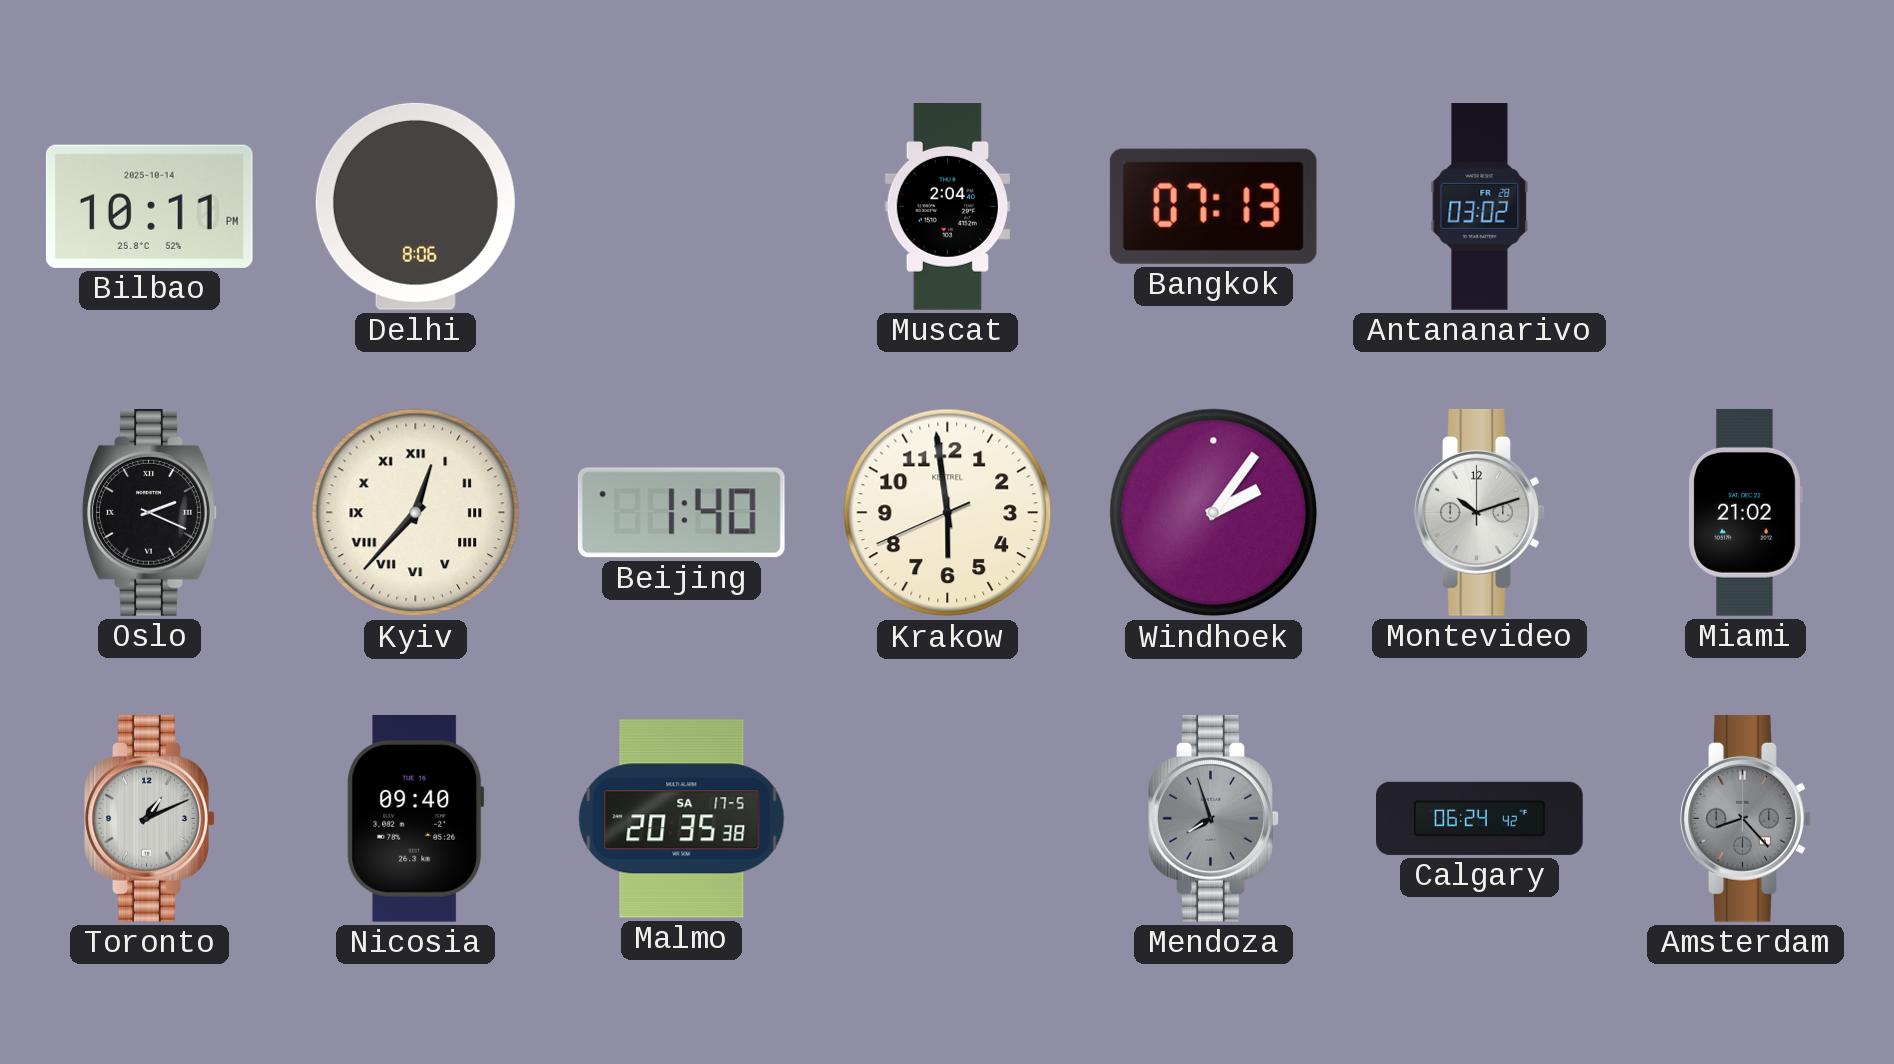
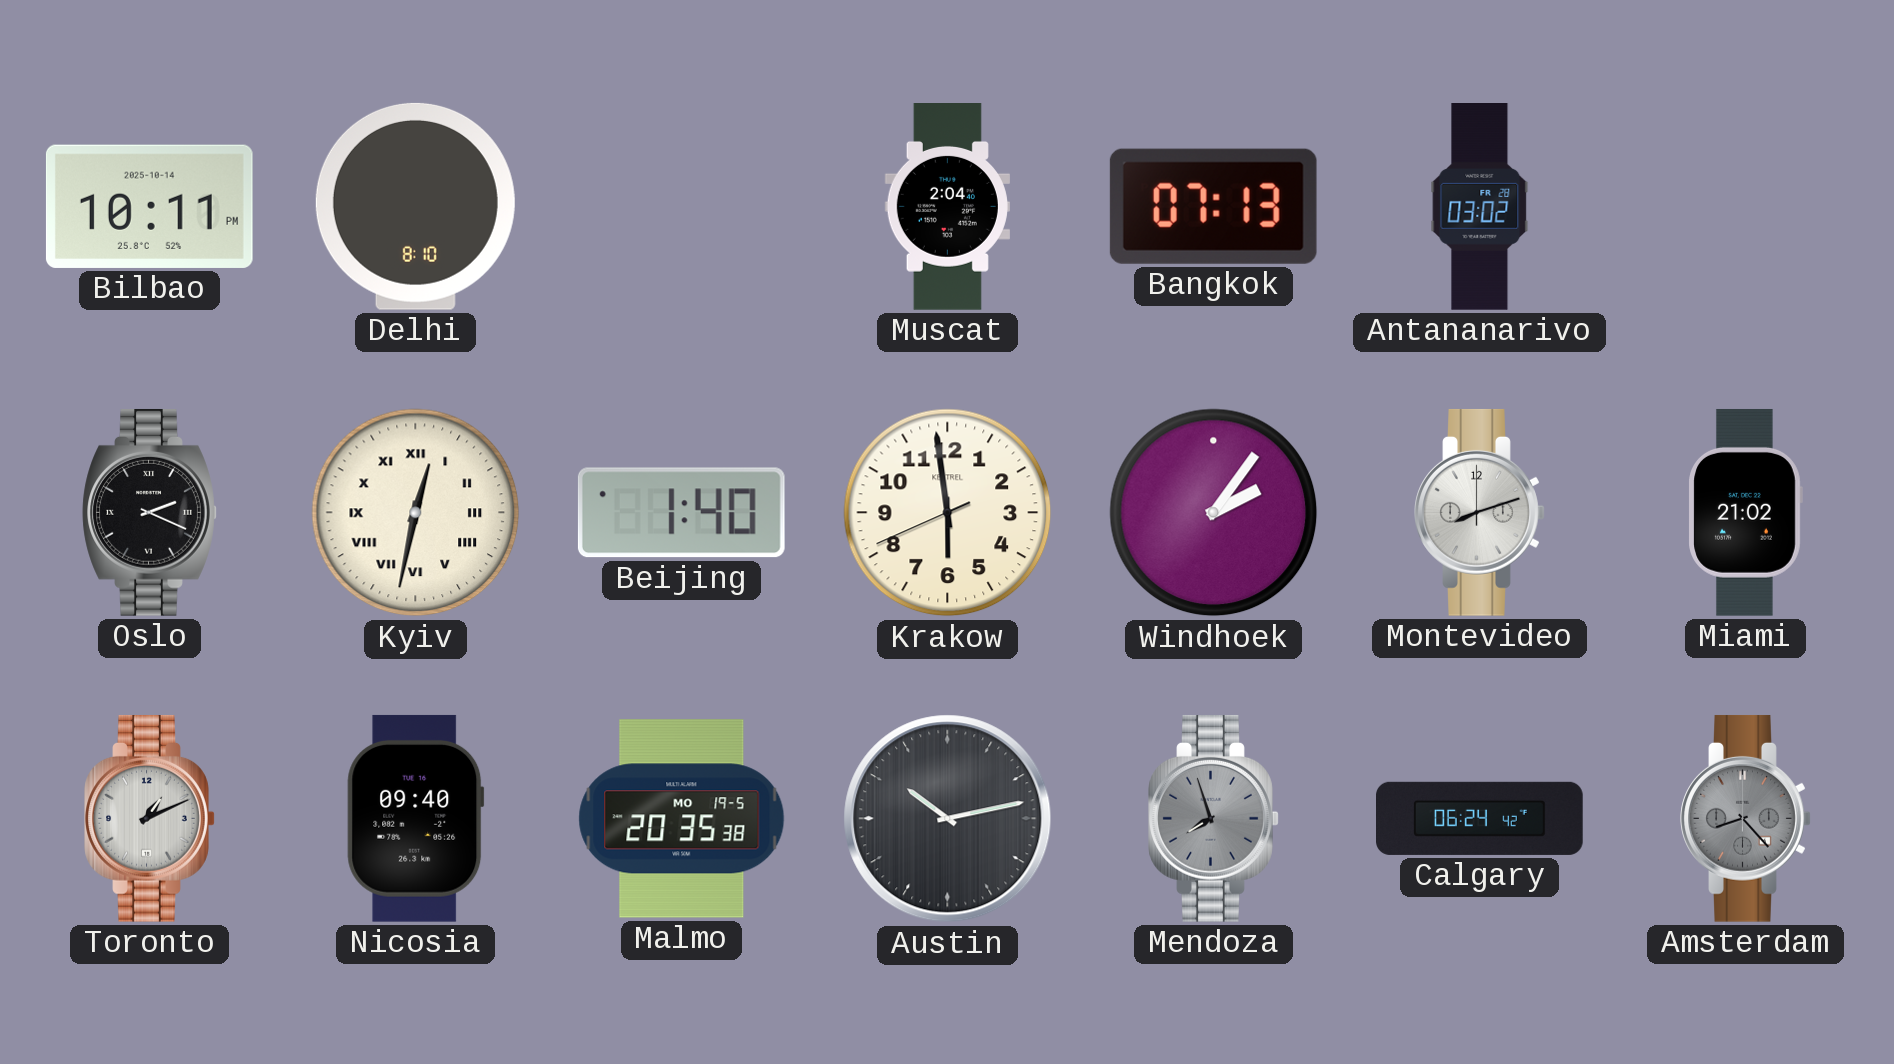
Delhi: 8:06 -> 8:10
Kyiv: 12:37 -> 12:32
Montevideo: 10:12 -> 8:12
Malmo date: SA 17-5 -> MO 19-5
Austin: none -> 10:13
